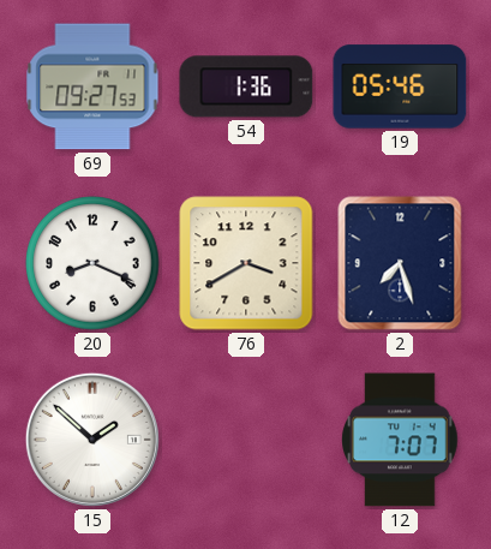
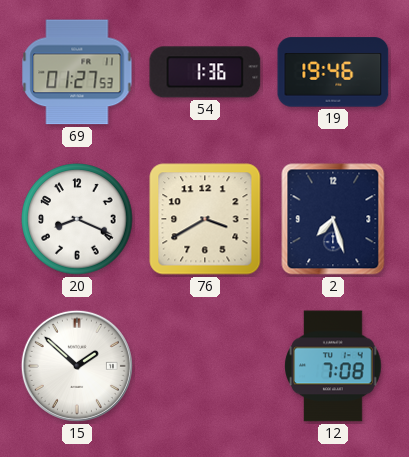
69: 09:27 -> 01:27
19: 05:46 -> 19:46
12: 7:07 -> 7:08
